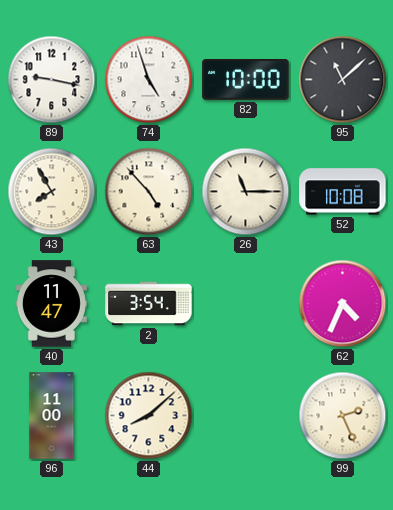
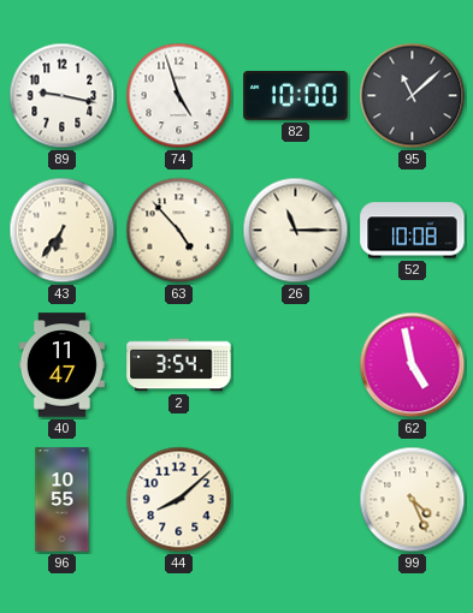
43: 7:55 -> 6:36
62: 4:34 -> 4:58
96: 11:00 -> 10:55
99: 2:26 -> 4:26
